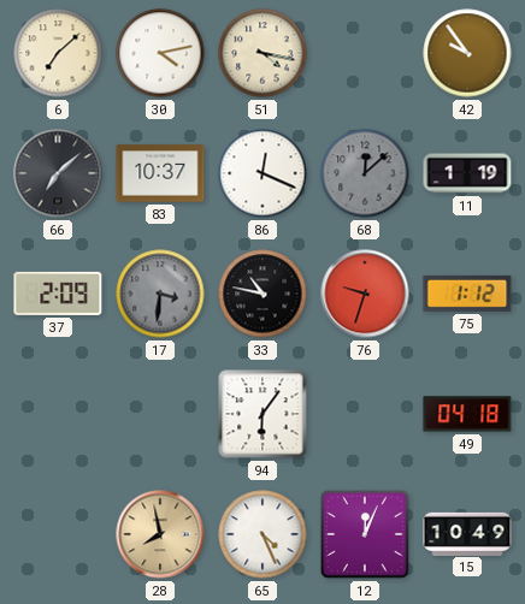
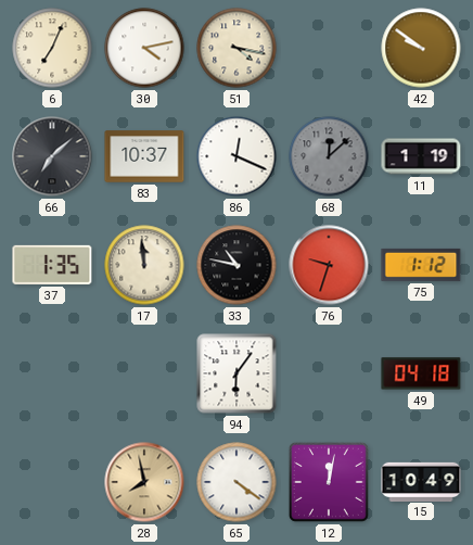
6: 7:08 -> 7:04
42: 9:54 -> 9:51
37: 2:09 -> 1:35
17: 3:31 -> 11:59
17 dial: grey -> cream
65: 4:26 -> 4:21
12: 12:04 -> 12:02
